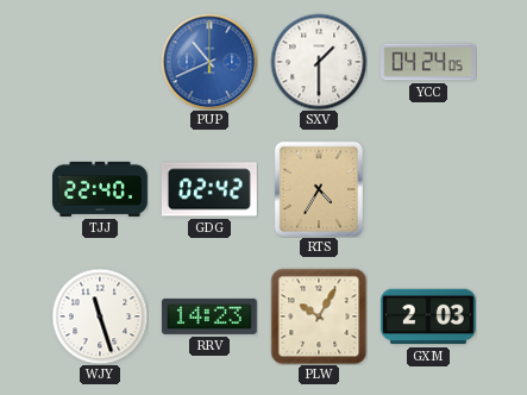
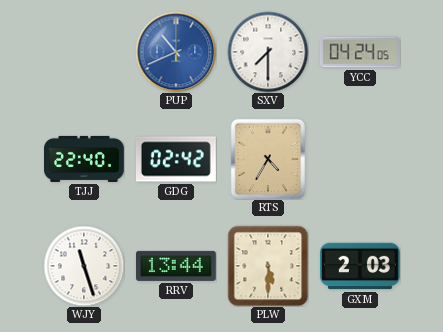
SXV: 1:30 -> 7:30
RRV: 14:23 -> 13:44
PLW: 10:05 -> 5:30
